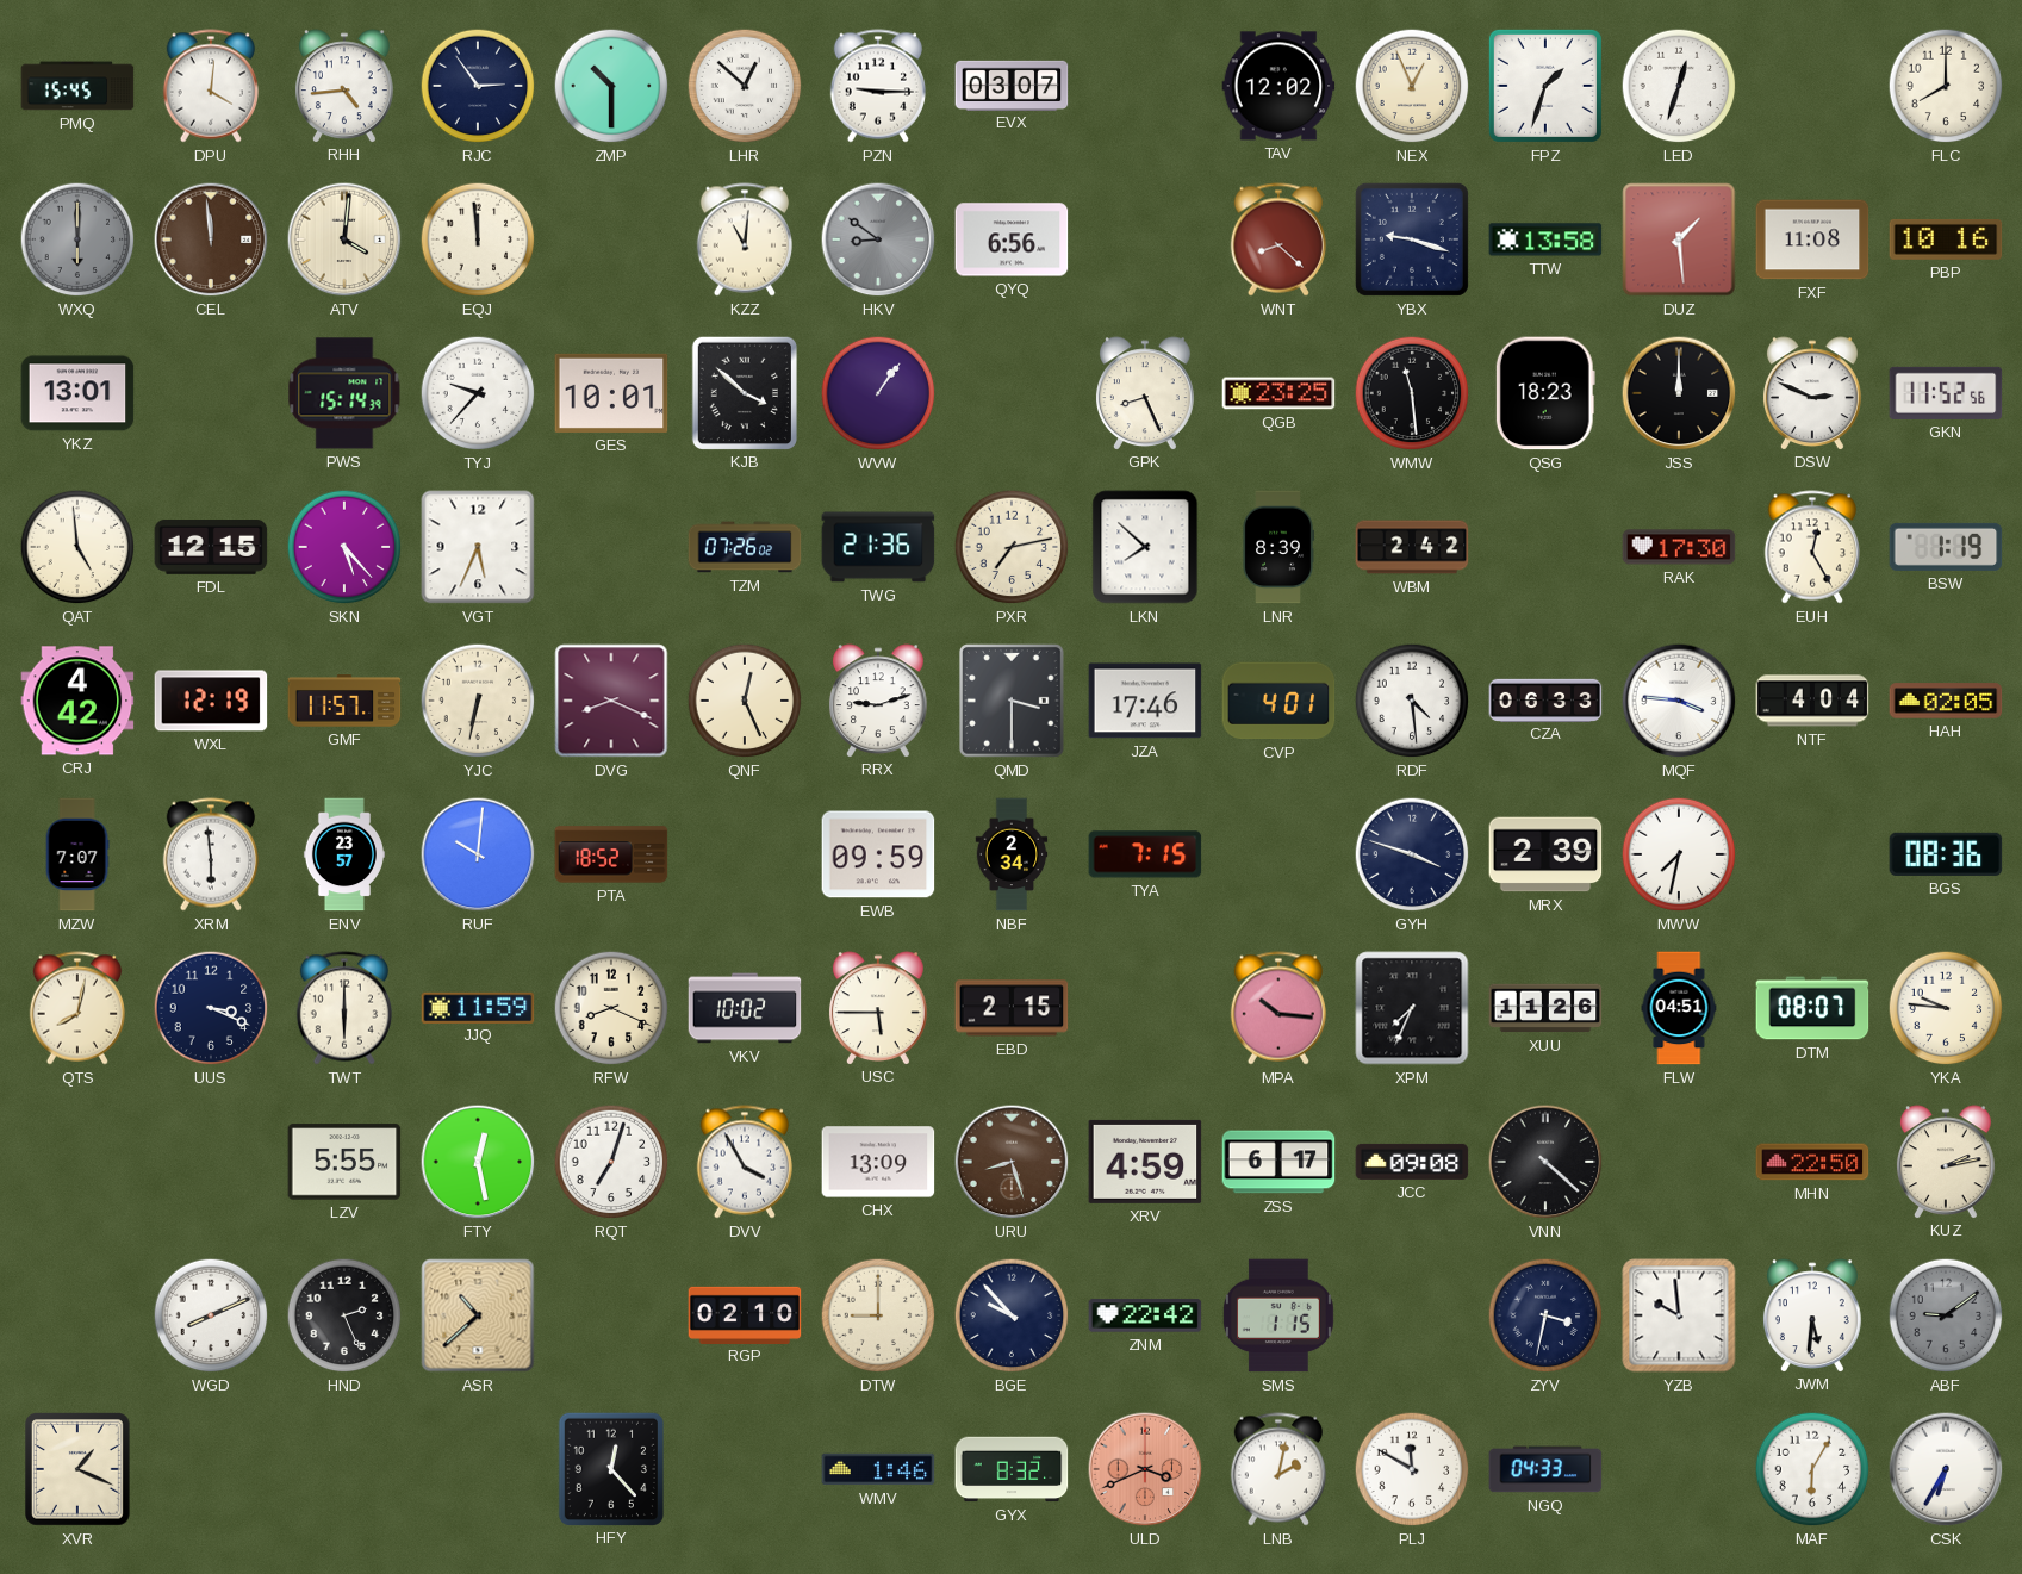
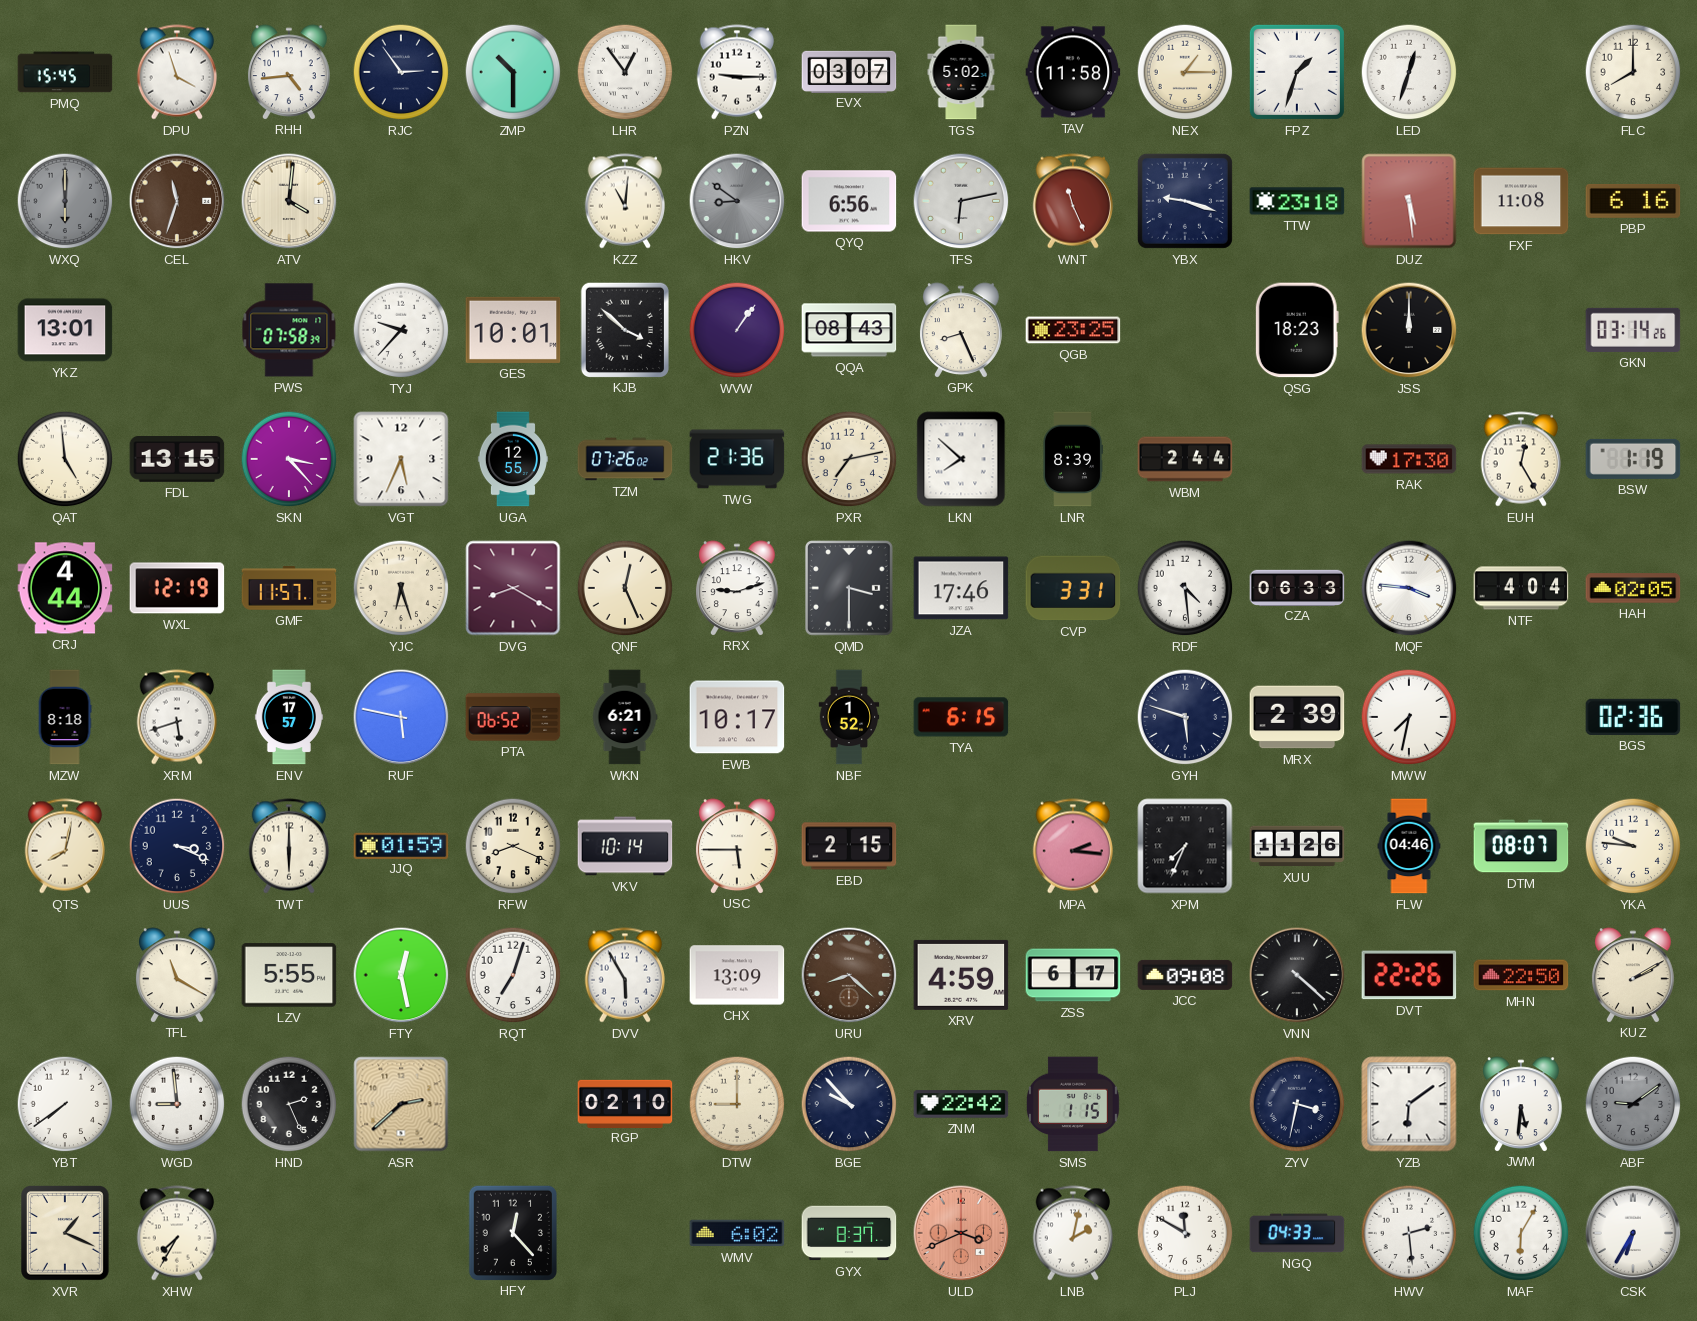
DPU: 4:01 -> 3:57
LHR: 12:52 -> 12:54
TGS: none -> 5:02
TAV: 12:02 -> 11:58
NEX: 12:56 -> 1:15
CEL: 11:59 -> 11:33
EQJ: 11:59 -> none
TFS: none -> 6:13
WNT: 8:22 -> 11:26
TTW: 13:58 -> 23:18
DUZ: 1:29 -> 5:29
PBP: 10:16 -> 6:16
PWS: 15:14 -> 07:58
QQA: none -> 08:43
WMW: 11:29 -> none
DSW: 2:49 -> none
GKN: 11:52 -> 03:14
FDL: 12:15 -> 13:15
SKN: 5:23 -> 3:23
UGA: none -> 12:55
WBM: 2:42 -> 2:44
CRJ: 4:42 -> 4:44
YJC: 6:32 -> 6:27
DVG: 8:19 -> 8:20
CVP: 4:01 -> 3:31
MZW: 7:07 -> 8:18
XRM: 5:59 -> 5:42
ENV: 23:57 -> 17:57
RUF: 10:01 -> 5:47
PTA: 18:52 -> 06:52
WKN: none -> 6:21
EWB: 09:59 -> 10:17
NBF: 2:34 -> 1:52
TYA: 7:15 -> 6:15
GYH: 3:48 -> 5:48
BGS: 08:36 -> 02:36
JJQ: 11:59 -> 01:59
VKV: 10:02 -> 10:14
MPA: 10:16 -> 2:16
FLW: 04:51 -> 04:46
TFL: none -> 11:20
DVV: 3:55 -> 5:55
URU: 8:27 -> 8:22
DVT: none -> 22:26
KUZ: 2:13 -> 2:10
YBT: none -> 7:39
WGD: 8:11 -> 8:59
ASR: 10:38 -> 2:38
YZB: 9:59 -> 6:09
XHW: none -> 7:35
WMV: 1:46 -> 6:02
GYX: 8:32 -> 8:37
HWV: none -> 2:29
